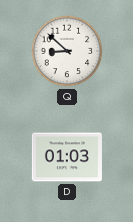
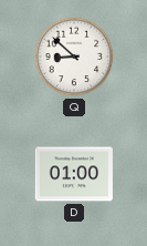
D: 01:03 -> 01:00
